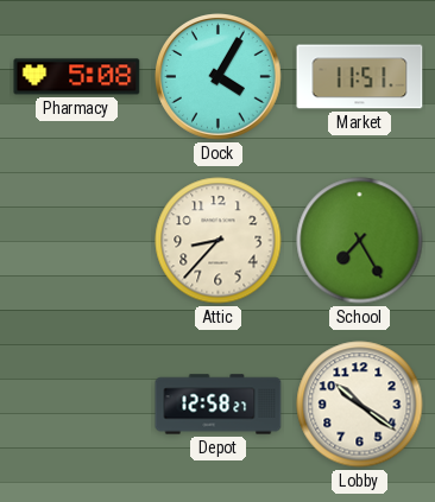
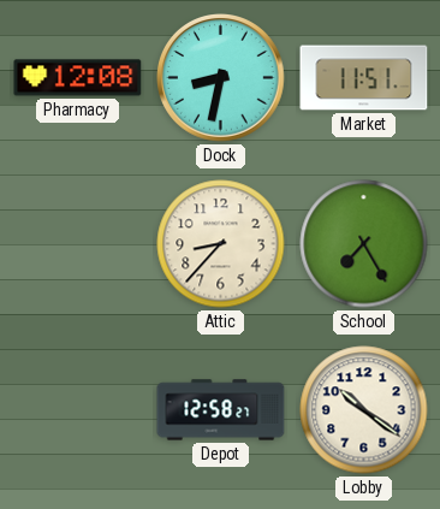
Pharmacy: 5:08 -> 12:08
Dock: 4:05 -> 8:32
